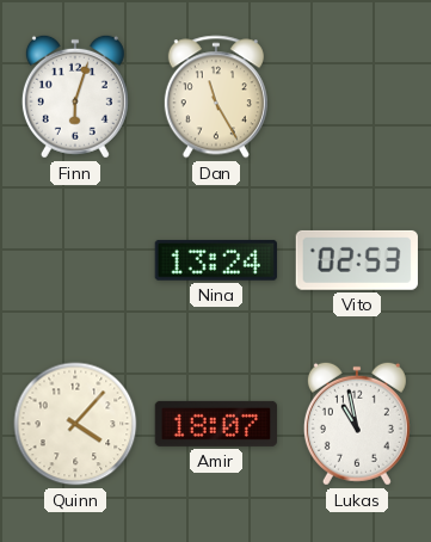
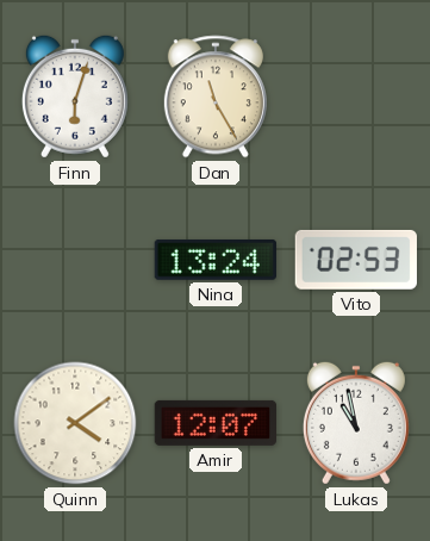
Quinn: 4:07 -> 4:09
Amir: 18:07 -> 12:07
